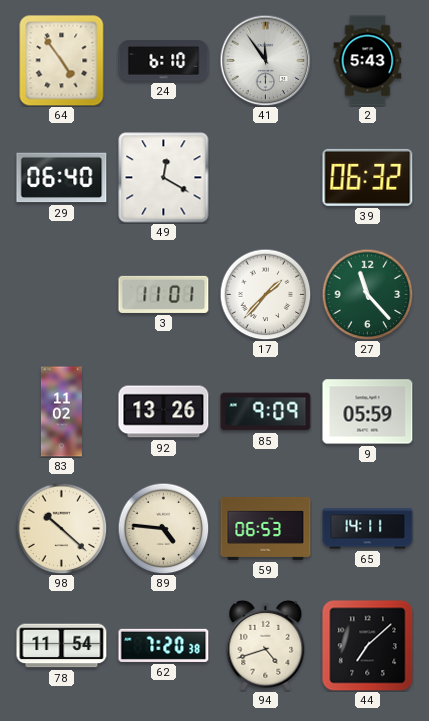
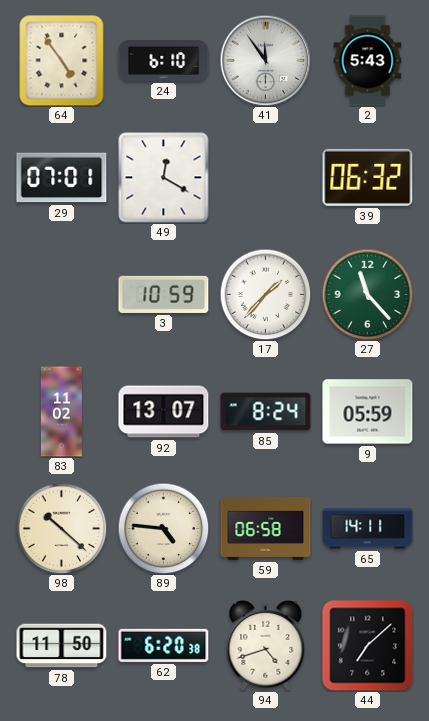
29: 06:40 -> 07:01
3: 11:01 -> 10:59
92: 13:26 -> 13:07
85: 9:09 -> 8:24
59: 06:53 -> 06:58
78: 11:54 -> 11:50
62: 7:20 -> 6:20
